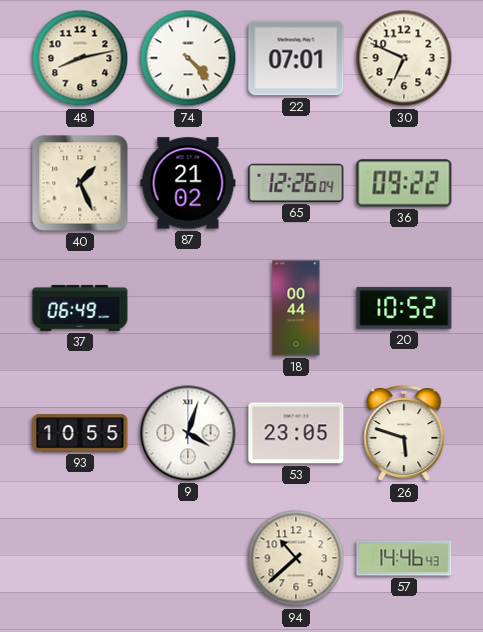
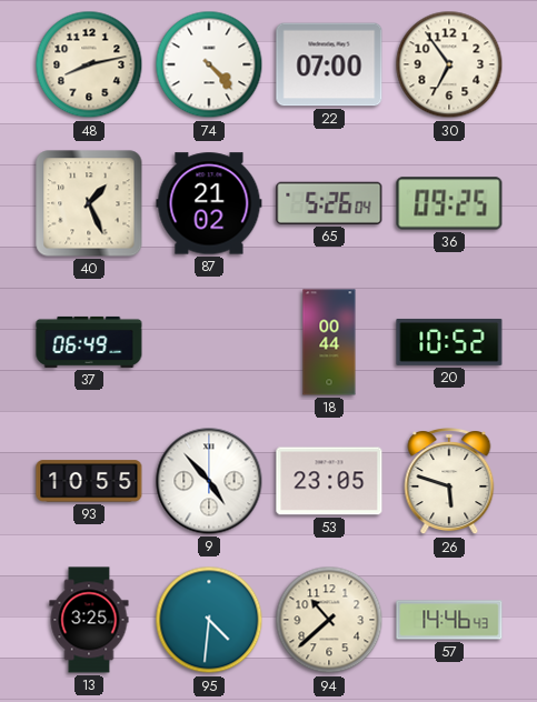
22: 07:01 -> 07:00
30: 6:49 -> 6:54
65: 12:26 -> 5:26
36: 09:22 -> 09:25
9: 4:03 -> 4:53
13: none -> 3:25
95: none -> 4:31
